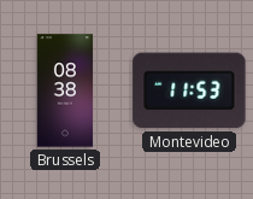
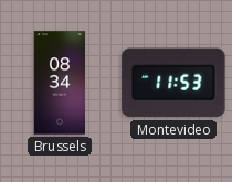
Brussels: 08:38 -> 08:34
